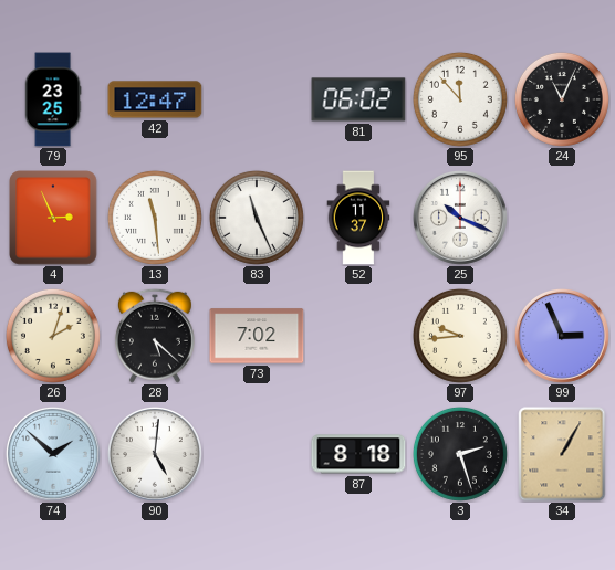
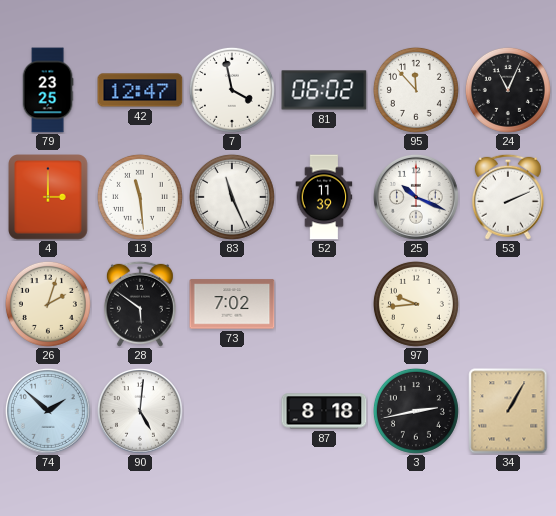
7: none -> 3:58
4: 2:56 -> 3:00
52: 11:37 -> 11:39
53: none -> 2:11
28: 5:22 -> 5:51
99: 2:56 -> none
3: 2:27 -> 2:43
